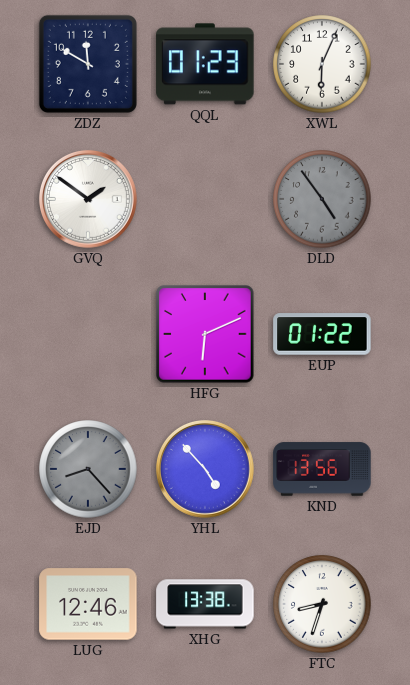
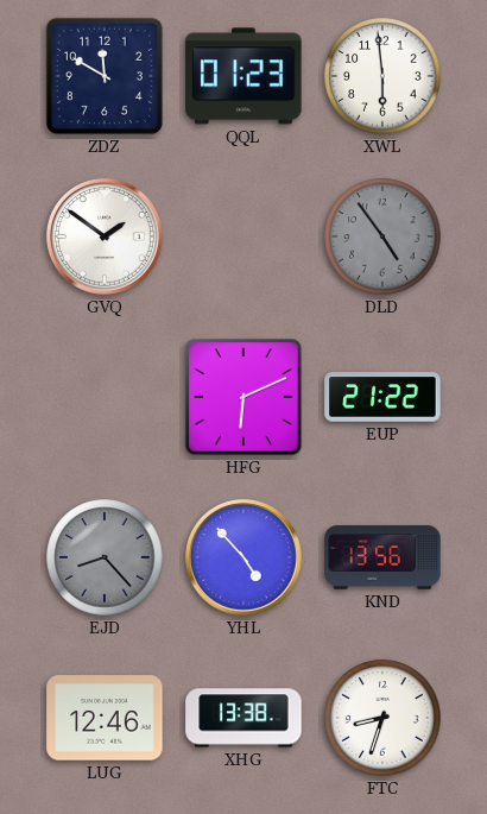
XWL: 6:04 -> 5:59
EUP: 01:22 -> 21:22
